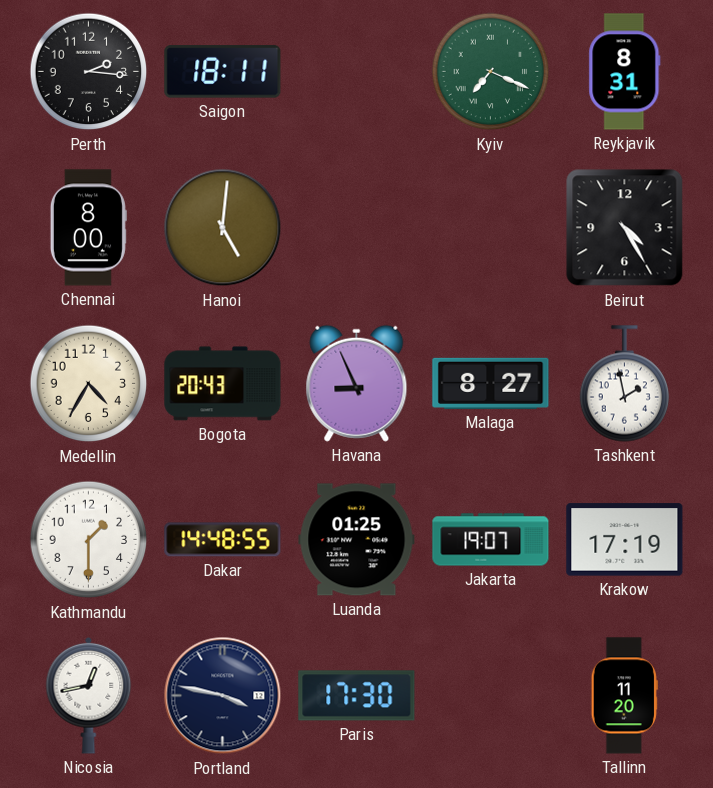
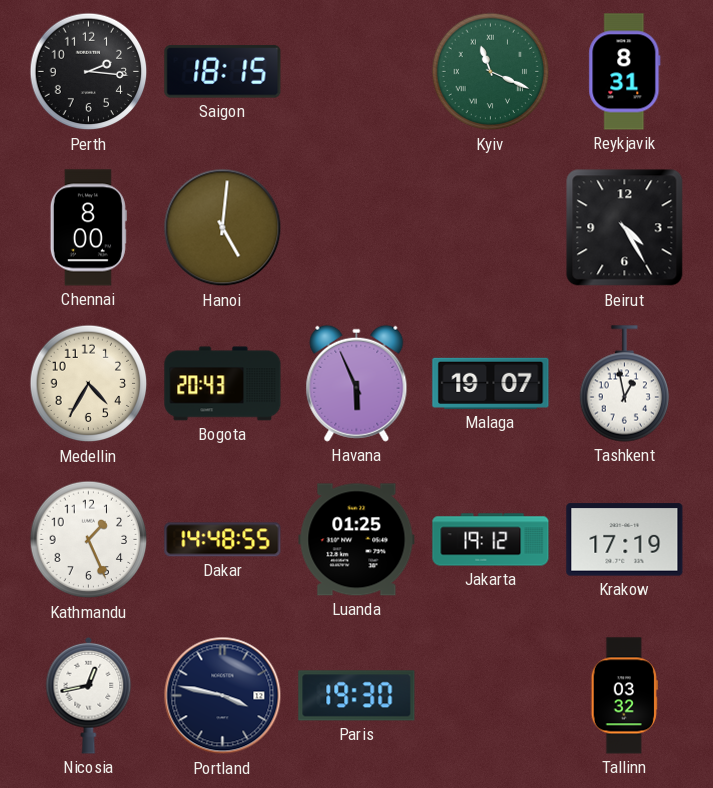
Saigon: 18:11 -> 18:15
Kyiv: 7:19 -> 11:19
Havana: 8:56 -> 5:56
Malaga: 8:27 -> 19:07
Tashkent: 1:58 -> 12:58
Kathmandu: 1:30 -> 1:26
Jakarta: 19:07 -> 19:12
Paris: 17:30 -> 19:30
Tallinn: 11:20 -> 03:32
